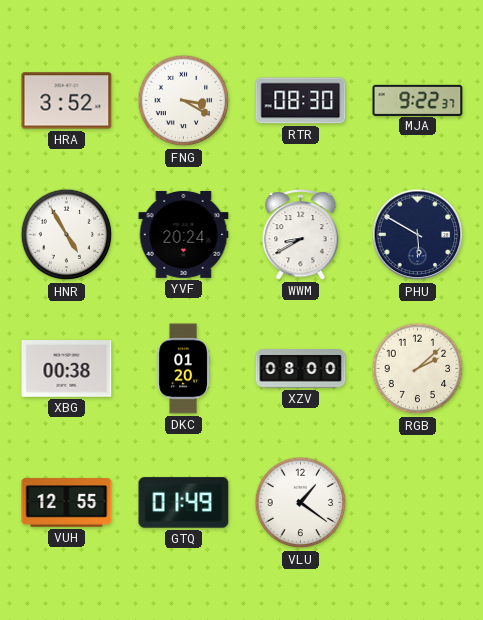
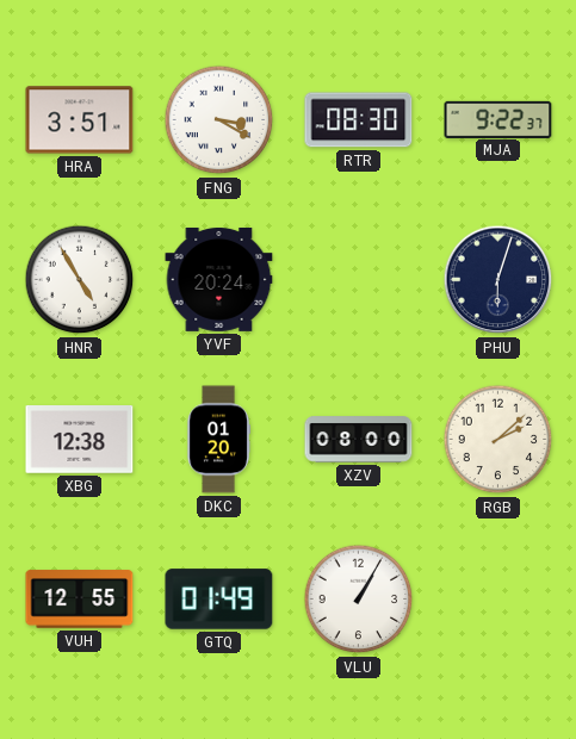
HRA: 3:52 -> 3:51
WWM: 8:40 -> none
PHU: 5:50 -> 6:03
XBG: 00:38 -> 12:38
VLU: 1:21 -> 1:05
